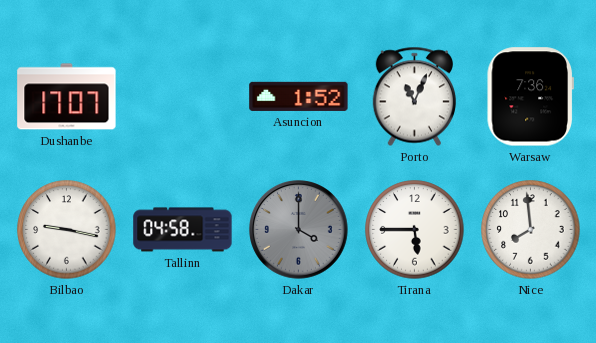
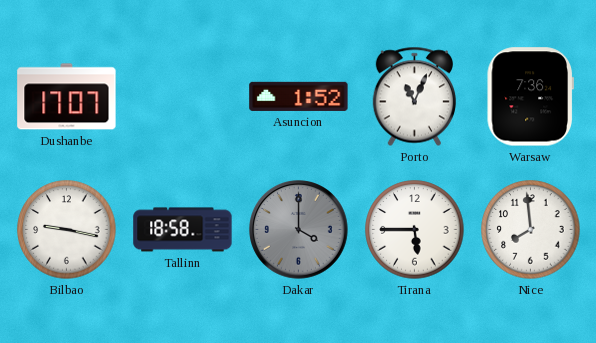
Tallinn: 04:58 -> 18:58
